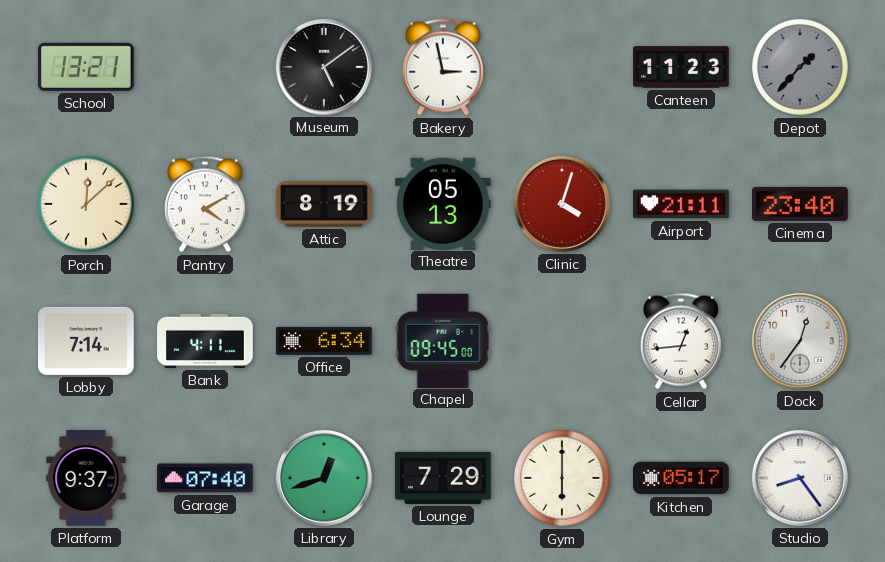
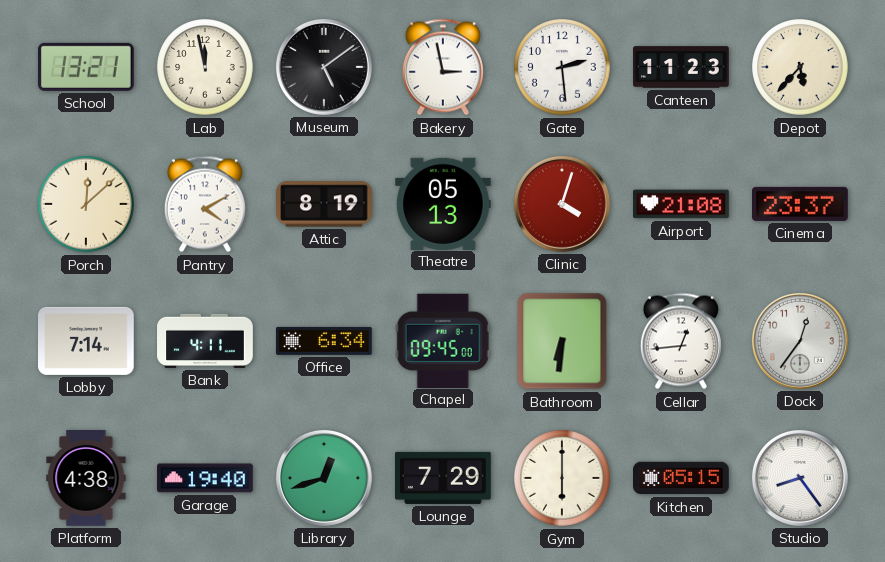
Lab: none -> 11:58
Gate: none -> 2:29
Depot: 1:37 -> 5:37
Depot dial: grey -> cream
Airport: 21:11 -> 21:08
Cinema: 23:40 -> 23:37
Bathroom: none -> 6:31
Platform: 9:37 -> 4:38
Garage: 07:40 -> 19:40
Kitchen: 05:17 -> 05:15
